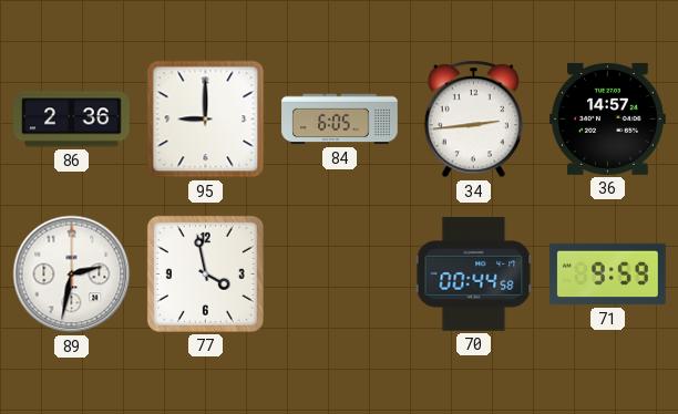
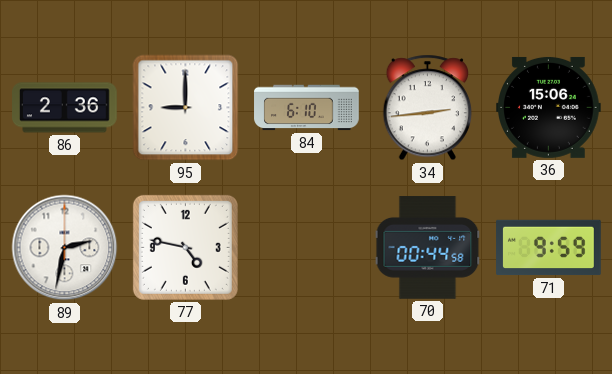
84: 6:05 -> 6:10
36: 14:57 -> 15:06
77: 3:58 -> 4:47
